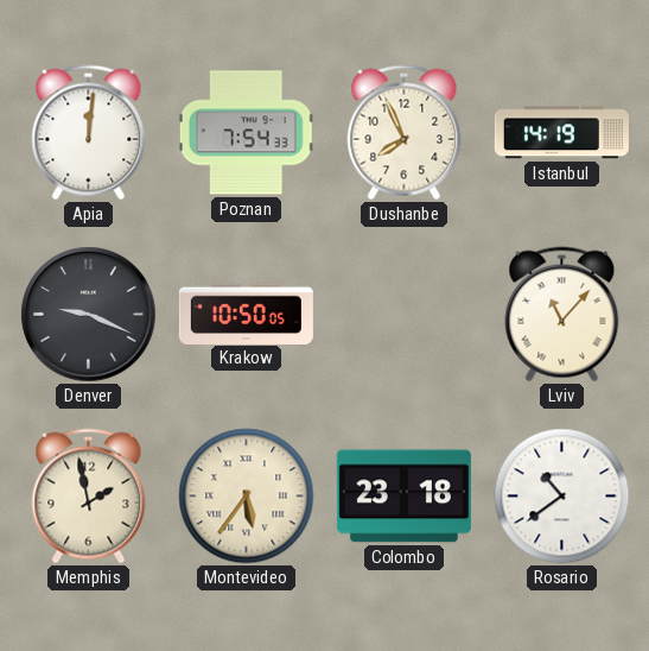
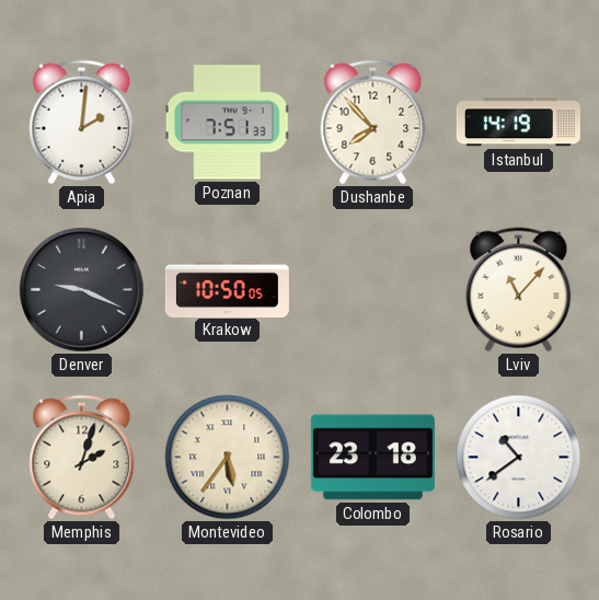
Apia: 12:01 -> 2:01
Poznan: 7:54 -> 7:51
Dushanbe: 7:56 -> 7:53
Memphis: 1:58 -> 2:03
